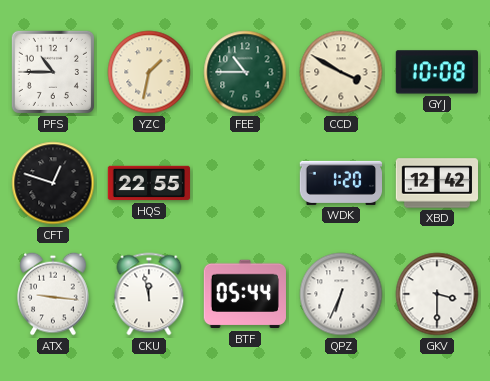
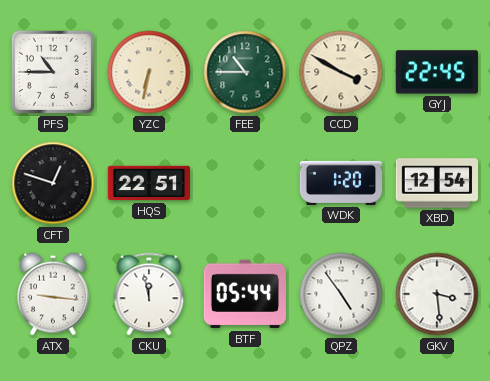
YZC: 1:32 -> 6:32
GYJ: 10:08 -> 22:45
HQS: 22:55 -> 22:51
XBD: 12:42 -> 12:54
QPZ: 6:34 -> 4:54
GKV: 3:30 -> 3:29
